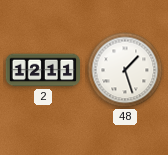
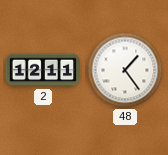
48: 1:27 -> 1:24
